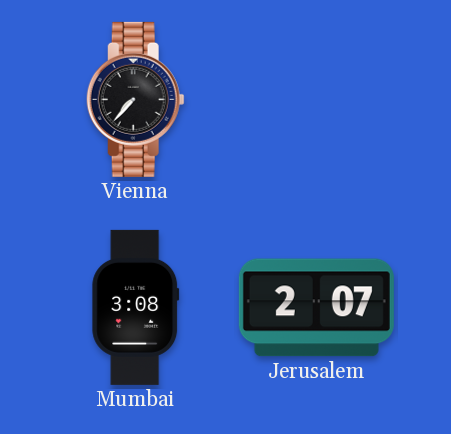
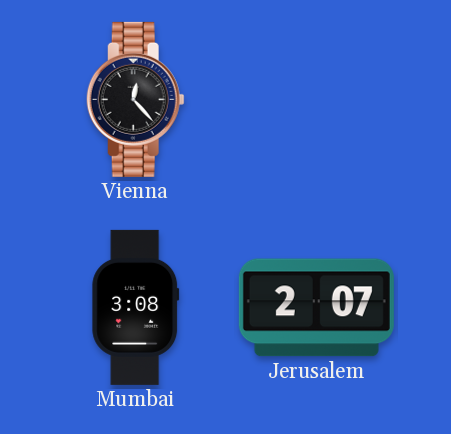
Vienna: 7:37 -> 12:23
